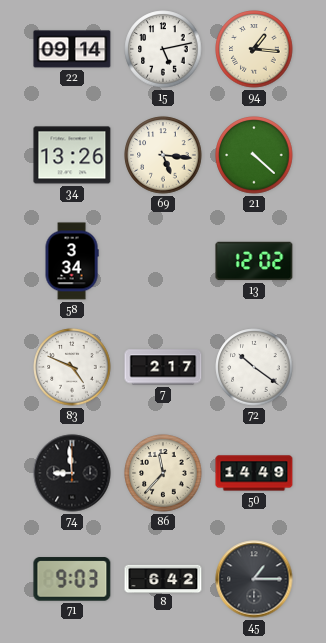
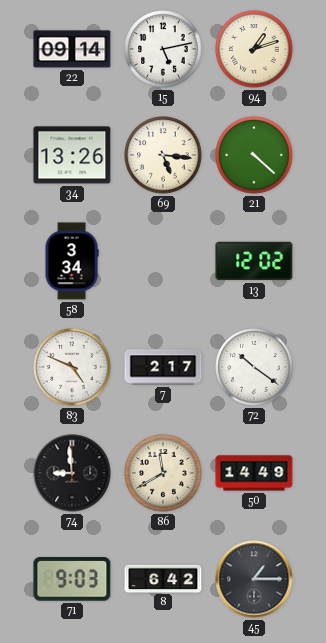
94: 1:16 -> 1:12
86: 11:37 -> 11:40
